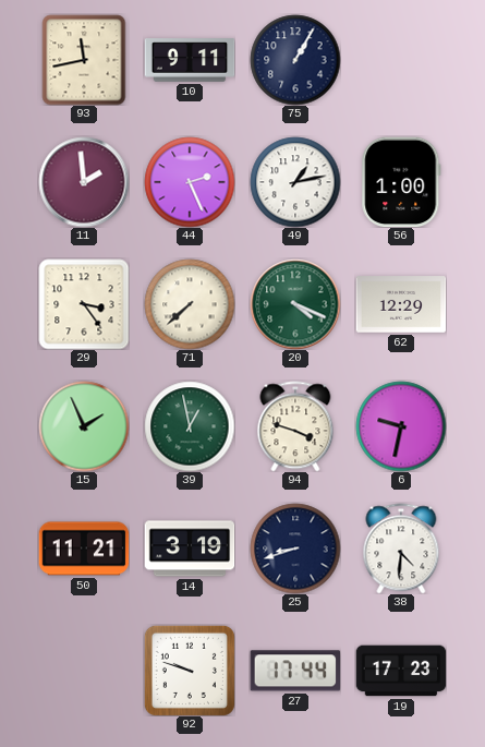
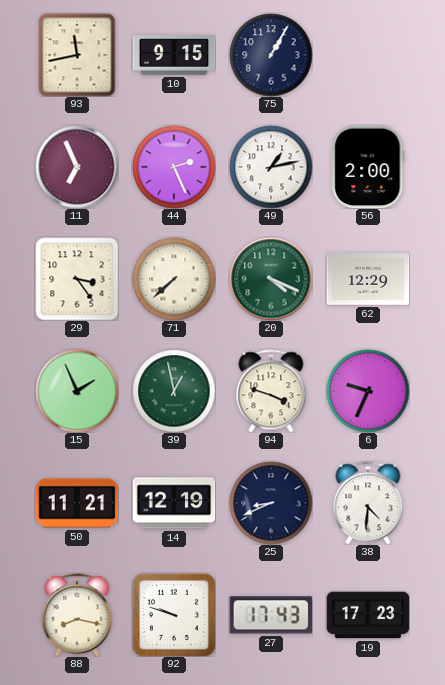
10: 9:11 -> 9:15
11: 1:59 -> 6:56
56: 1:00 -> 2:00
6: 9:32 -> 9:34
14: 3:19 -> 12:19
25: 8:42 -> 8:41
88: none -> 8:17
27: 17:44 -> 17:43
